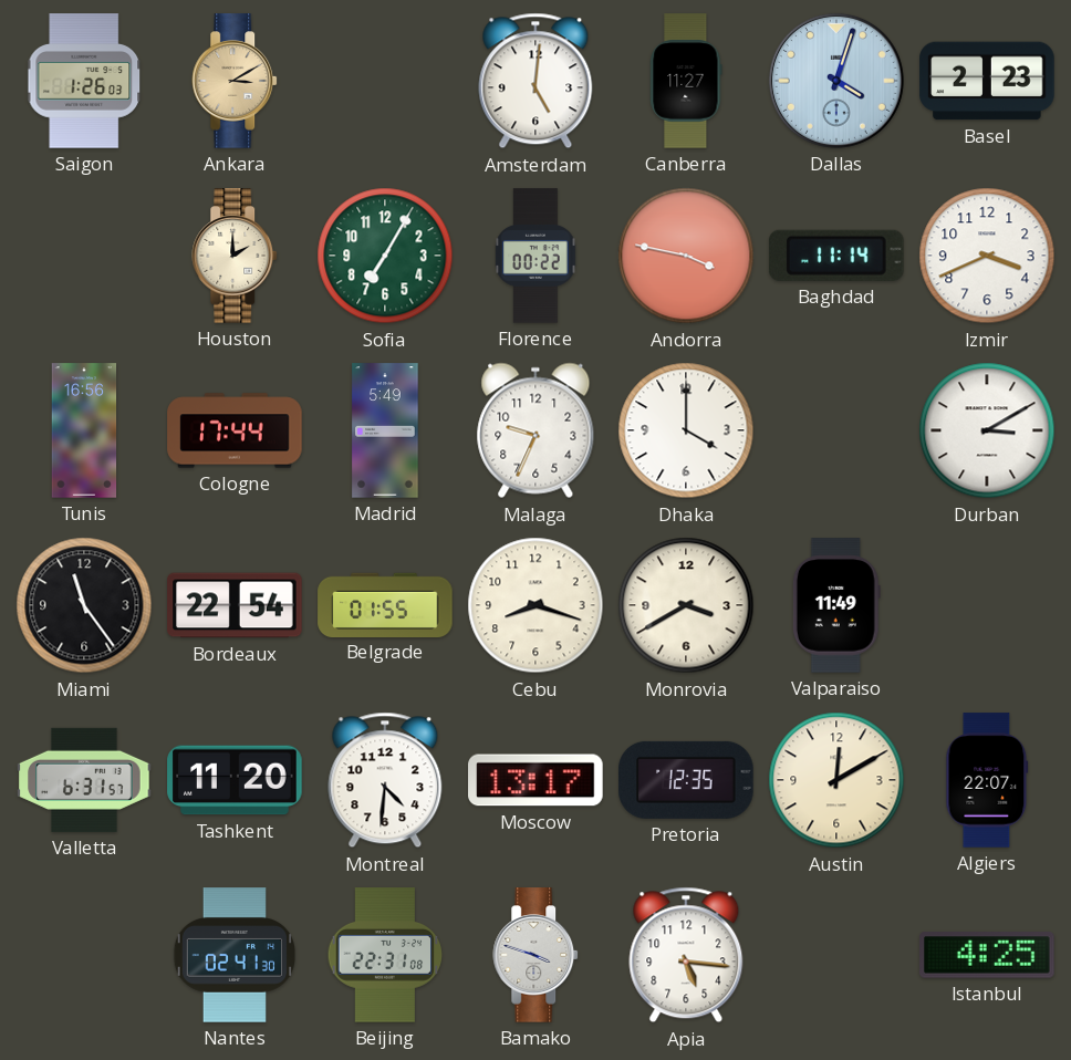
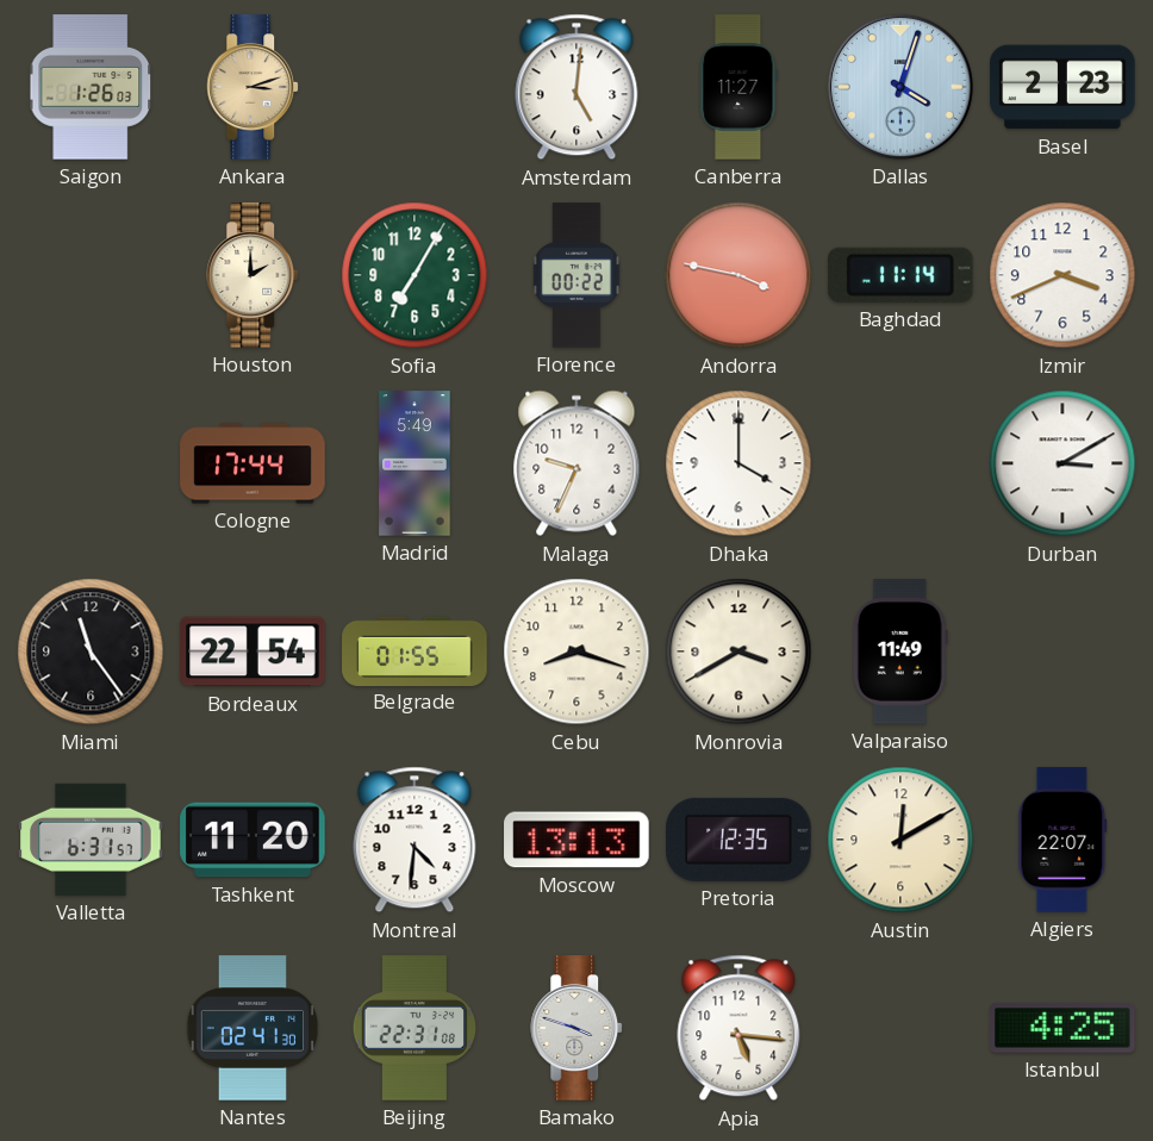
Ankara: 3:10 -> 3:12
Tunis: 16:56 -> none
Moscow: 13:17 -> 13:13
